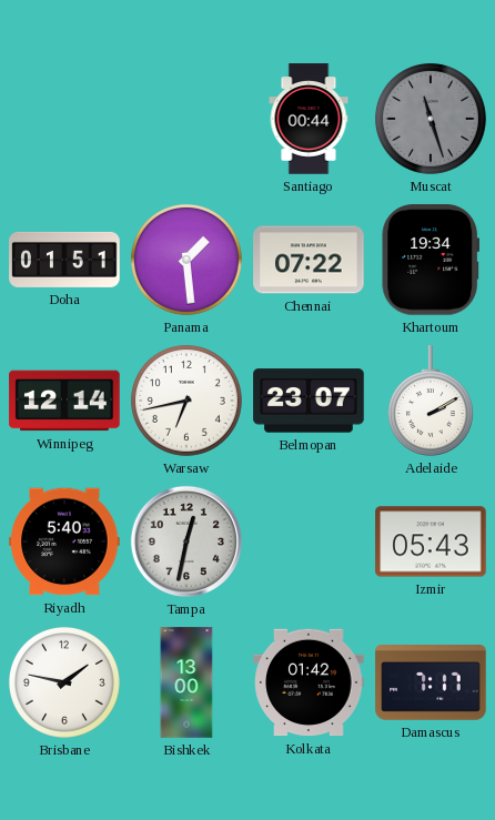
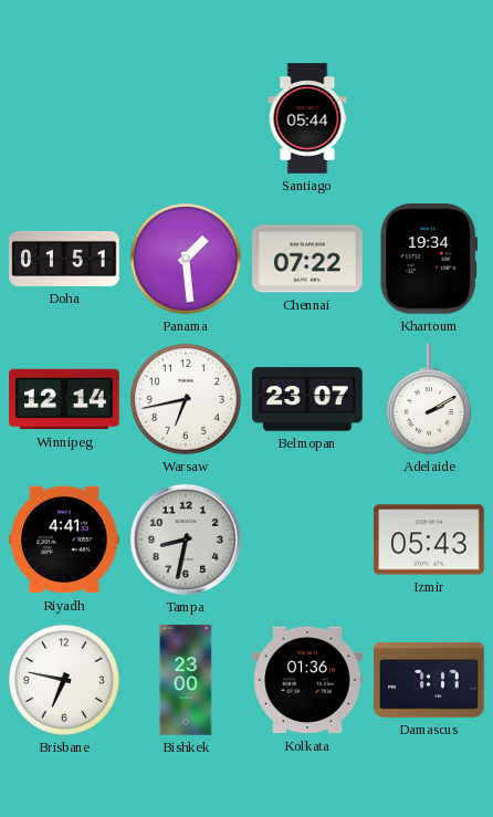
Santiago: 00:44 -> 05:44
Muscat: 11:27 -> none
Riyadh: 5:40 -> 4:41
Tampa: 12:32 -> 8:32
Brisbane: 1:47 -> 6:47
Bishkek: 13:00 -> 23:00
Kolkata: 01:42 -> 01:36
